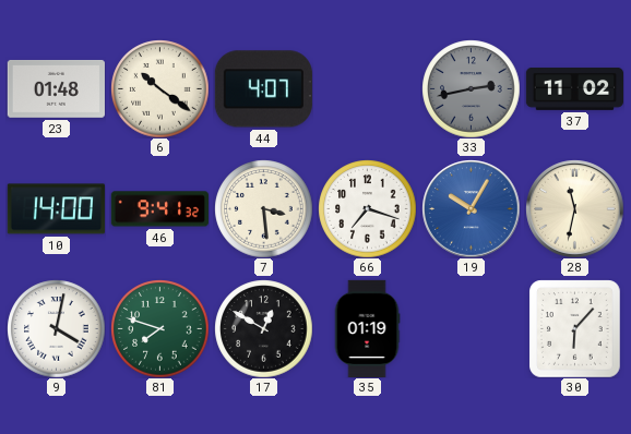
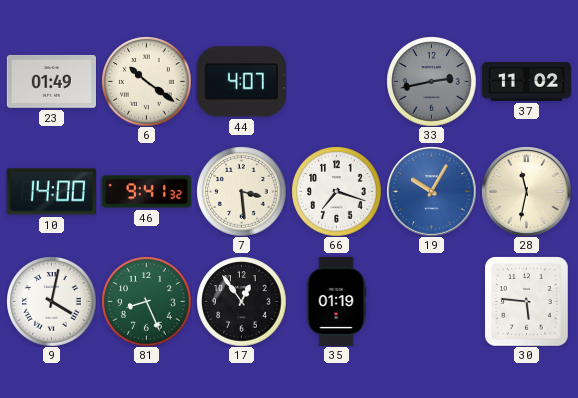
23: 01:48 -> 01:49
81: 7:48 -> 8:26
17: 12:50 -> 12:54
30: 6:07 -> 5:46
